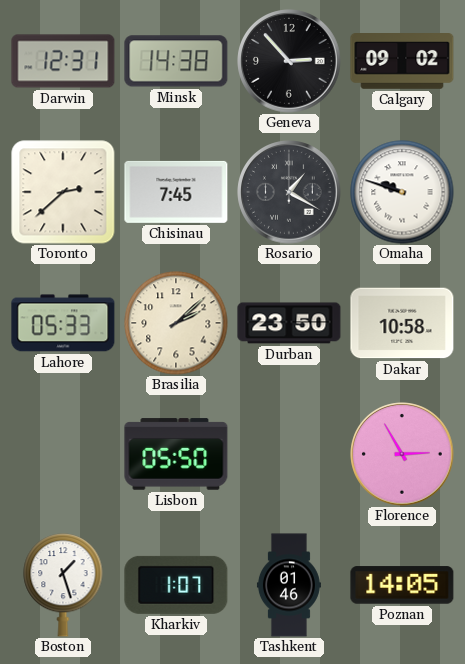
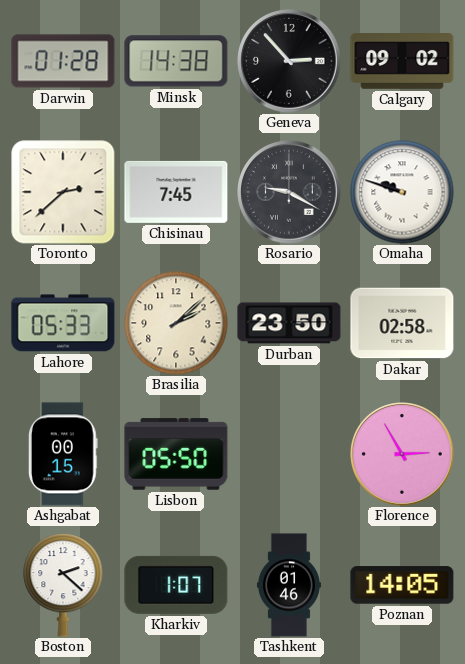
Darwin: 12:31 -> 01:28
Rosario: 1:20 -> 9:20
Dakar: 10:58 -> 02:58
Ashgabat: none -> 00:15
Boston: 1:27 -> 2:22
